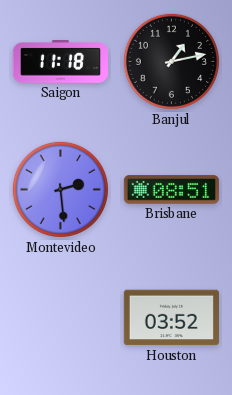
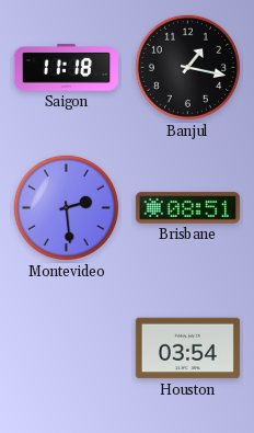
Banjul: 1:13 -> 1:17
Houston: 03:52 -> 03:54
